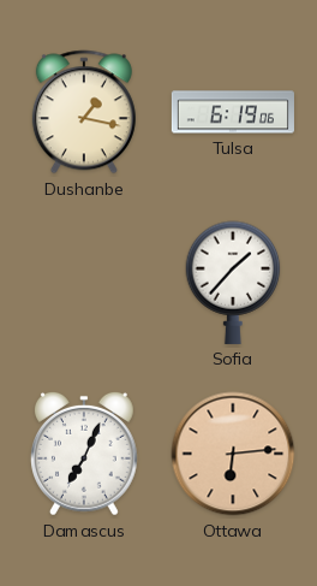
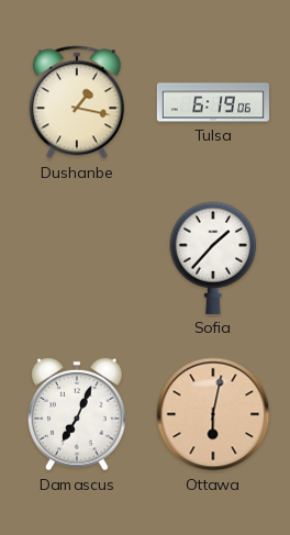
Ottawa: 6:14 -> 6:02
